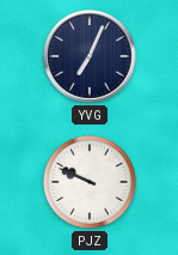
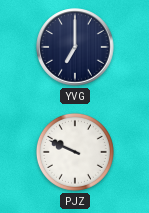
YVG: 7:04 -> 7:00
